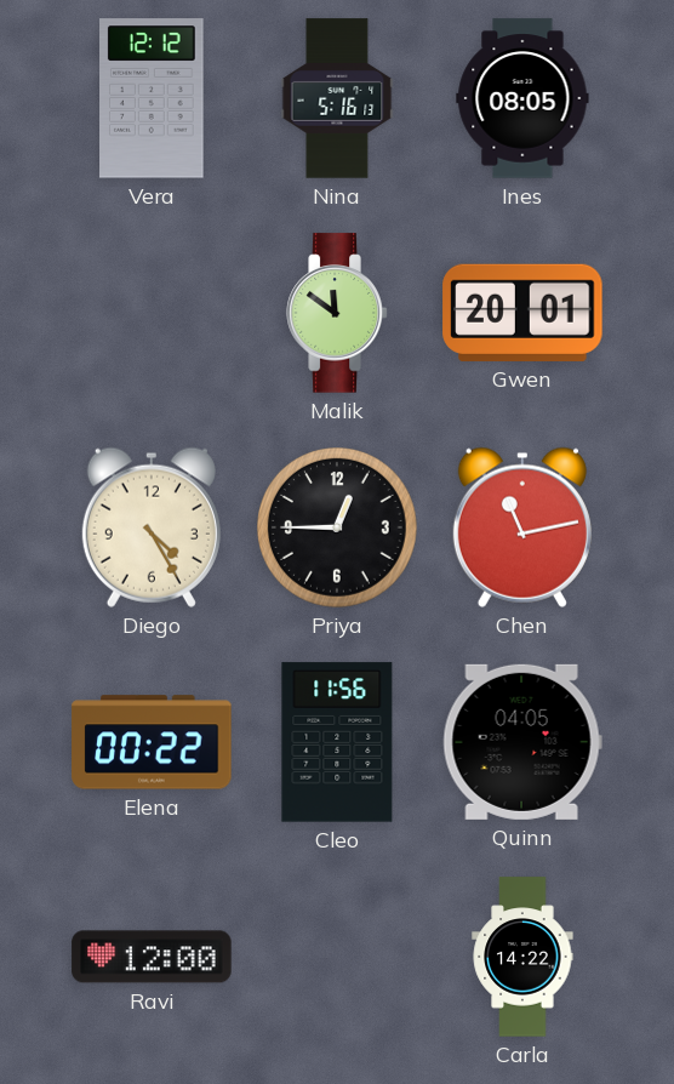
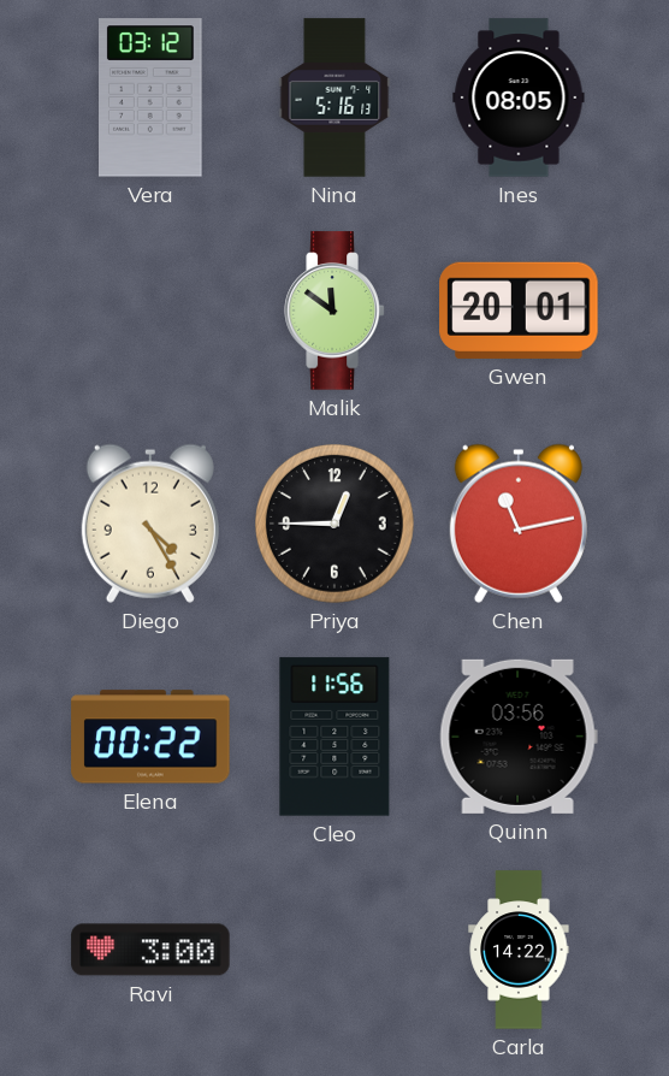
Vera: 12:12 -> 03:12
Quinn: 04:05 -> 03:56
Ravi: 12:00 -> 3:00
